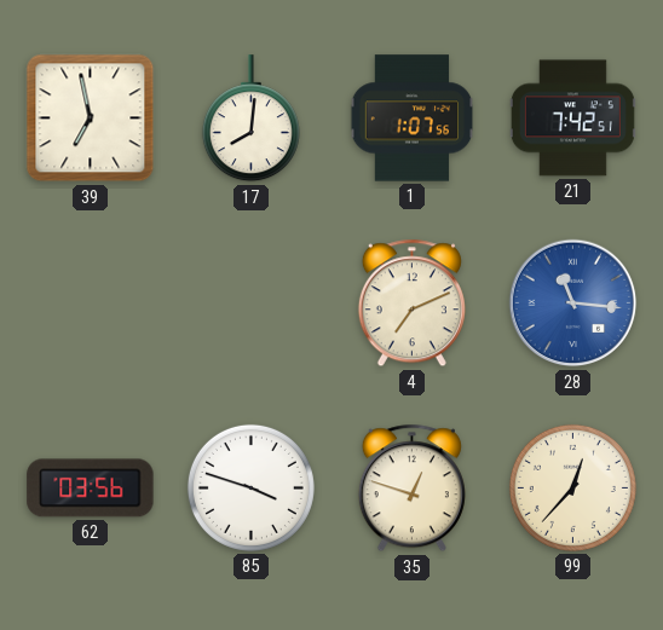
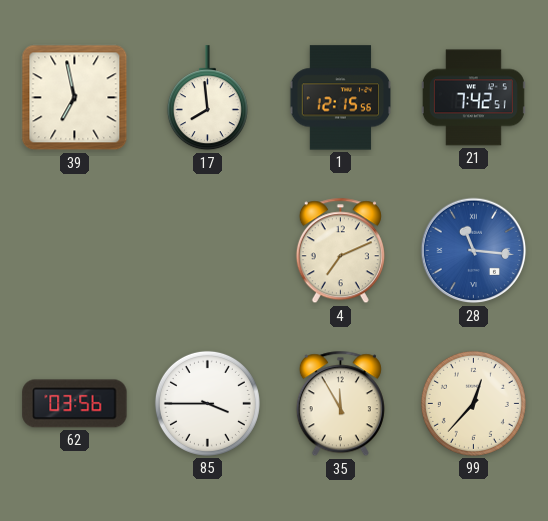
17: 8:01 -> 7:59
1: 1:07 -> 12:15
85: 3:48 -> 3:45
35: 12:48 -> 11:55
